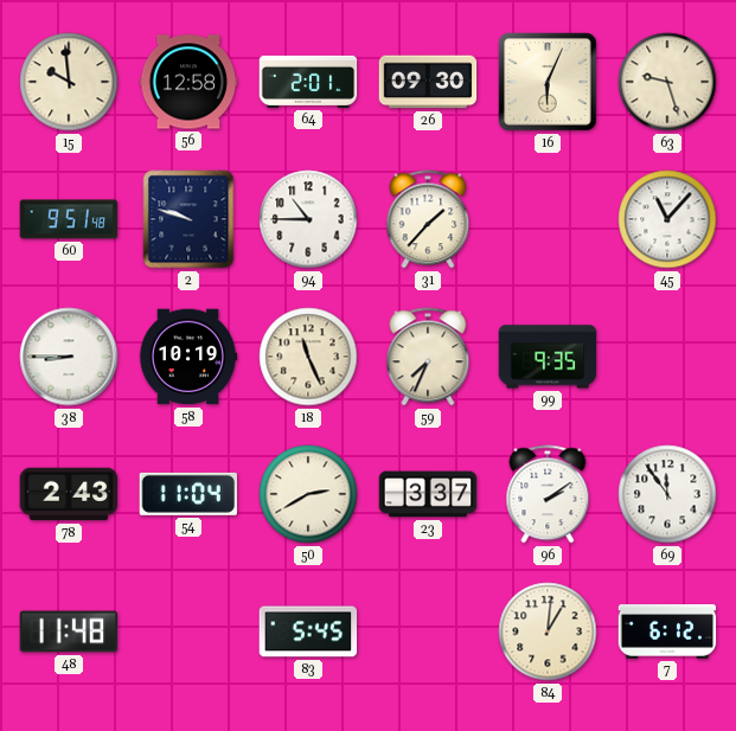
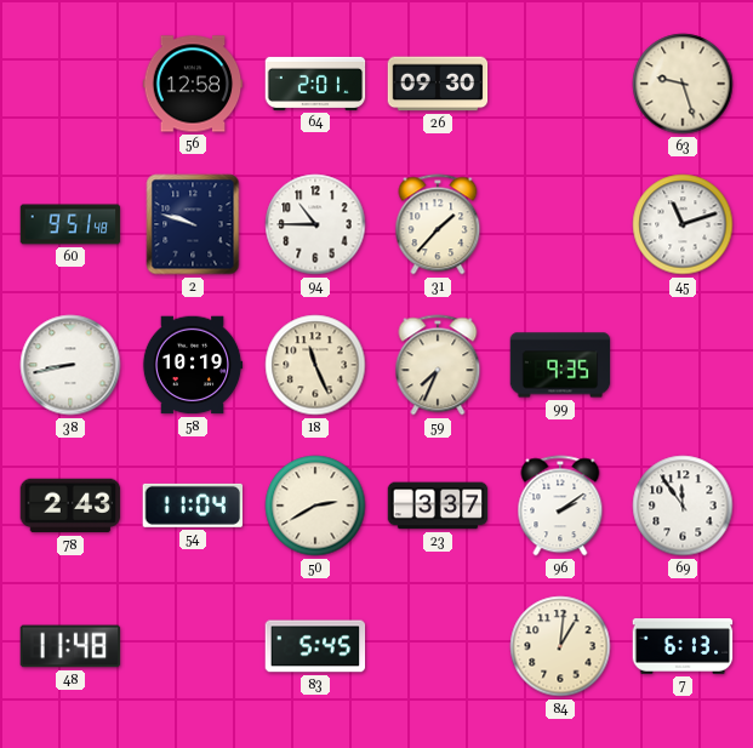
15: 9:59 -> none
16: 6:04 -> none
45: 11:07 -> 11:12
38: 8:45 -> 8:43
7: 6:12 -> 6:13
